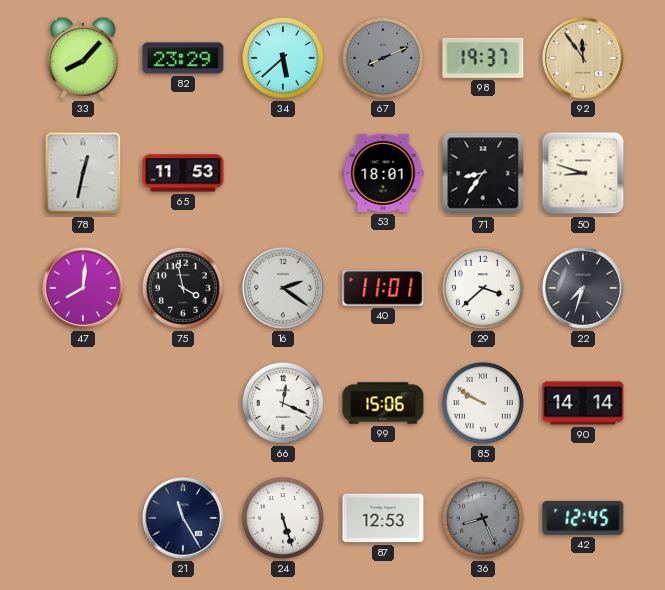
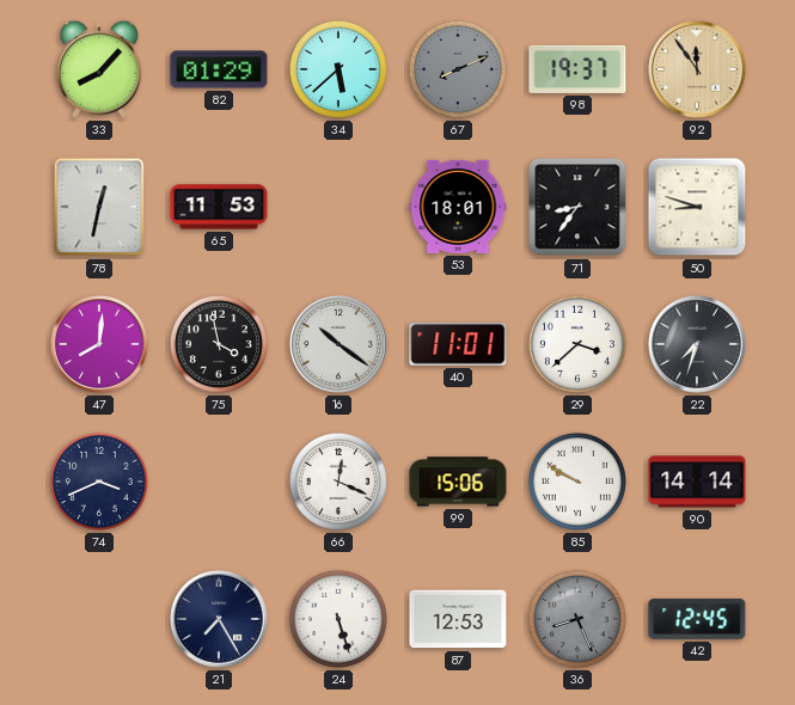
82: 23:29 -> 01:29
16: 2:21 -> 10:21
74: none -> 3:41
21: 11:25 -> 7:25
